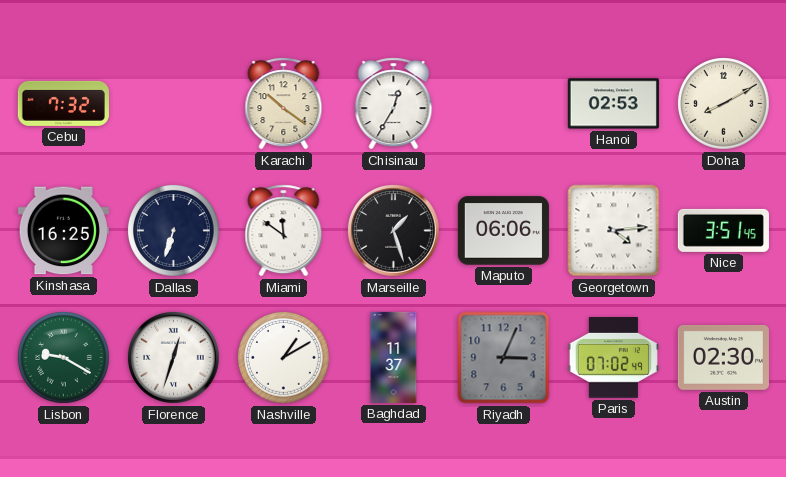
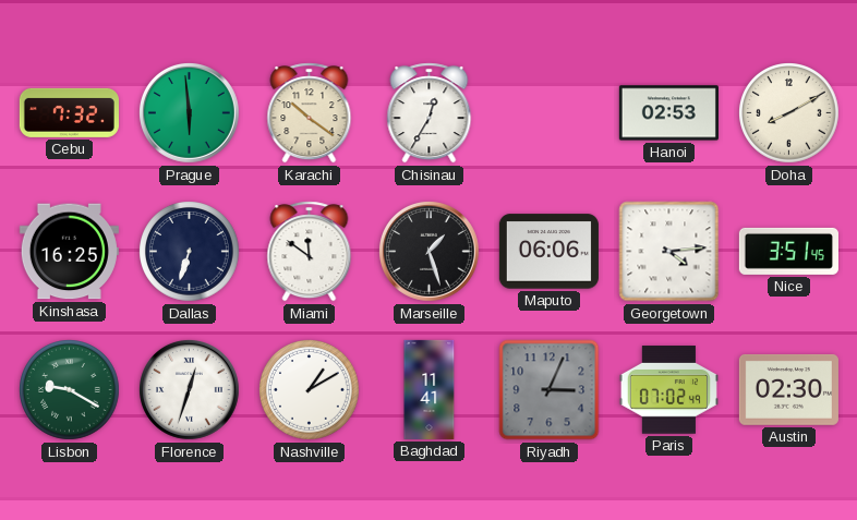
Prague: none -> 5:59
Baghdad: 11:37 -> 11:41
